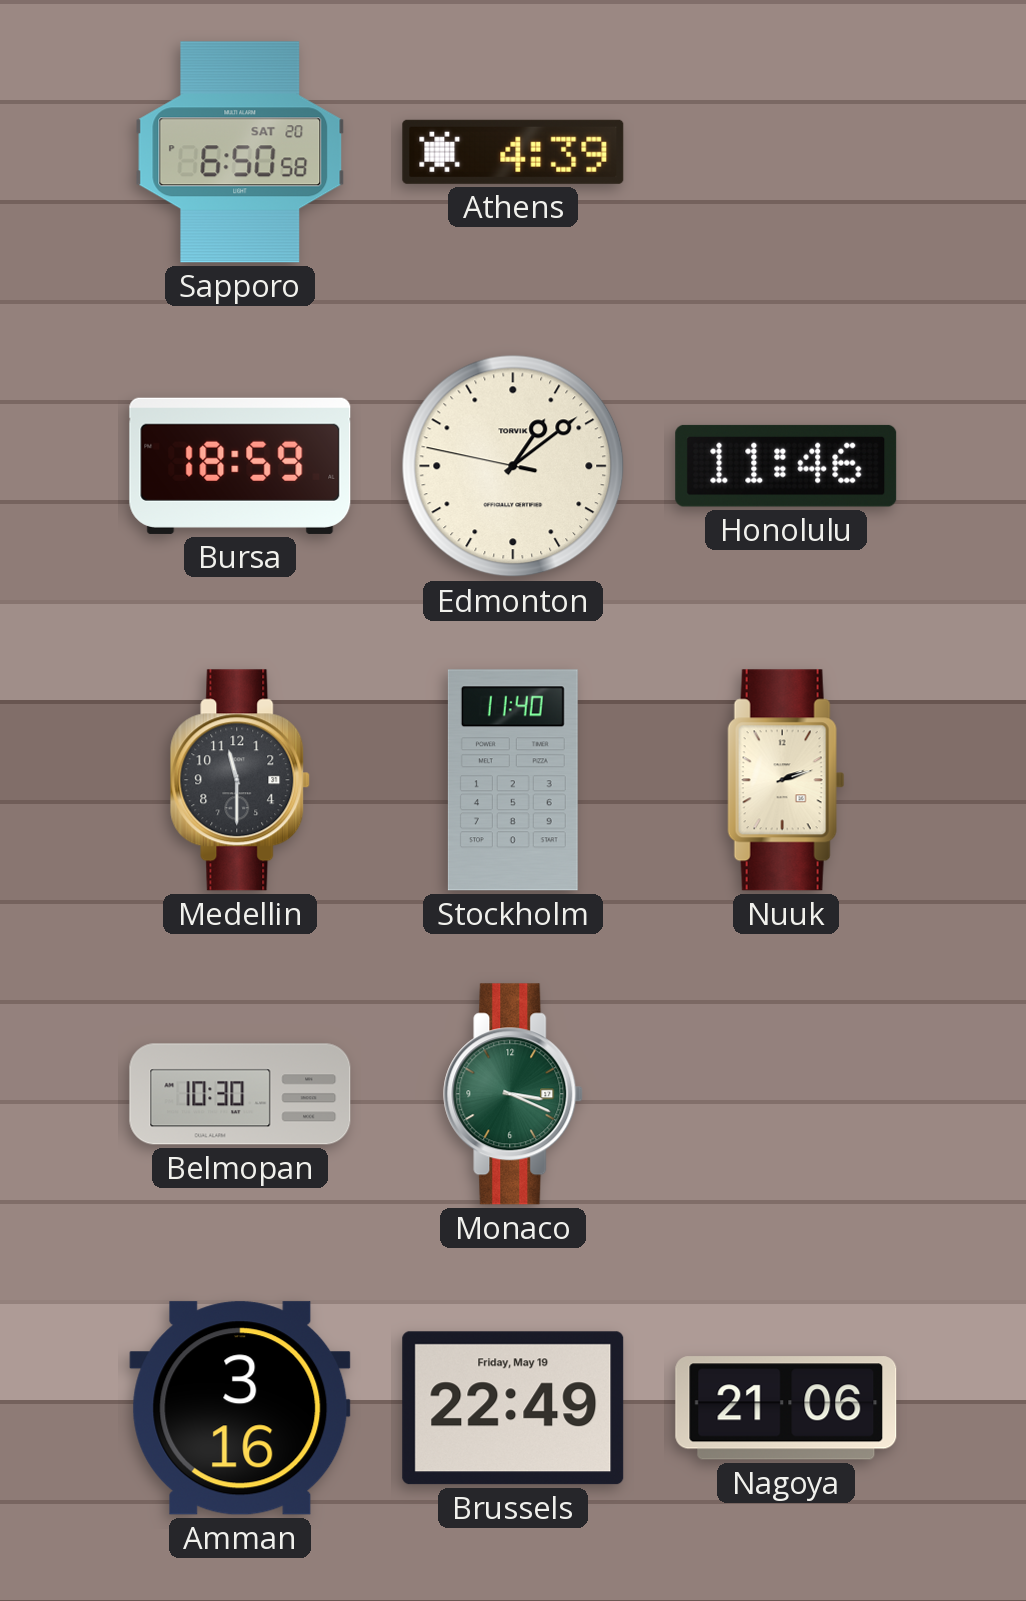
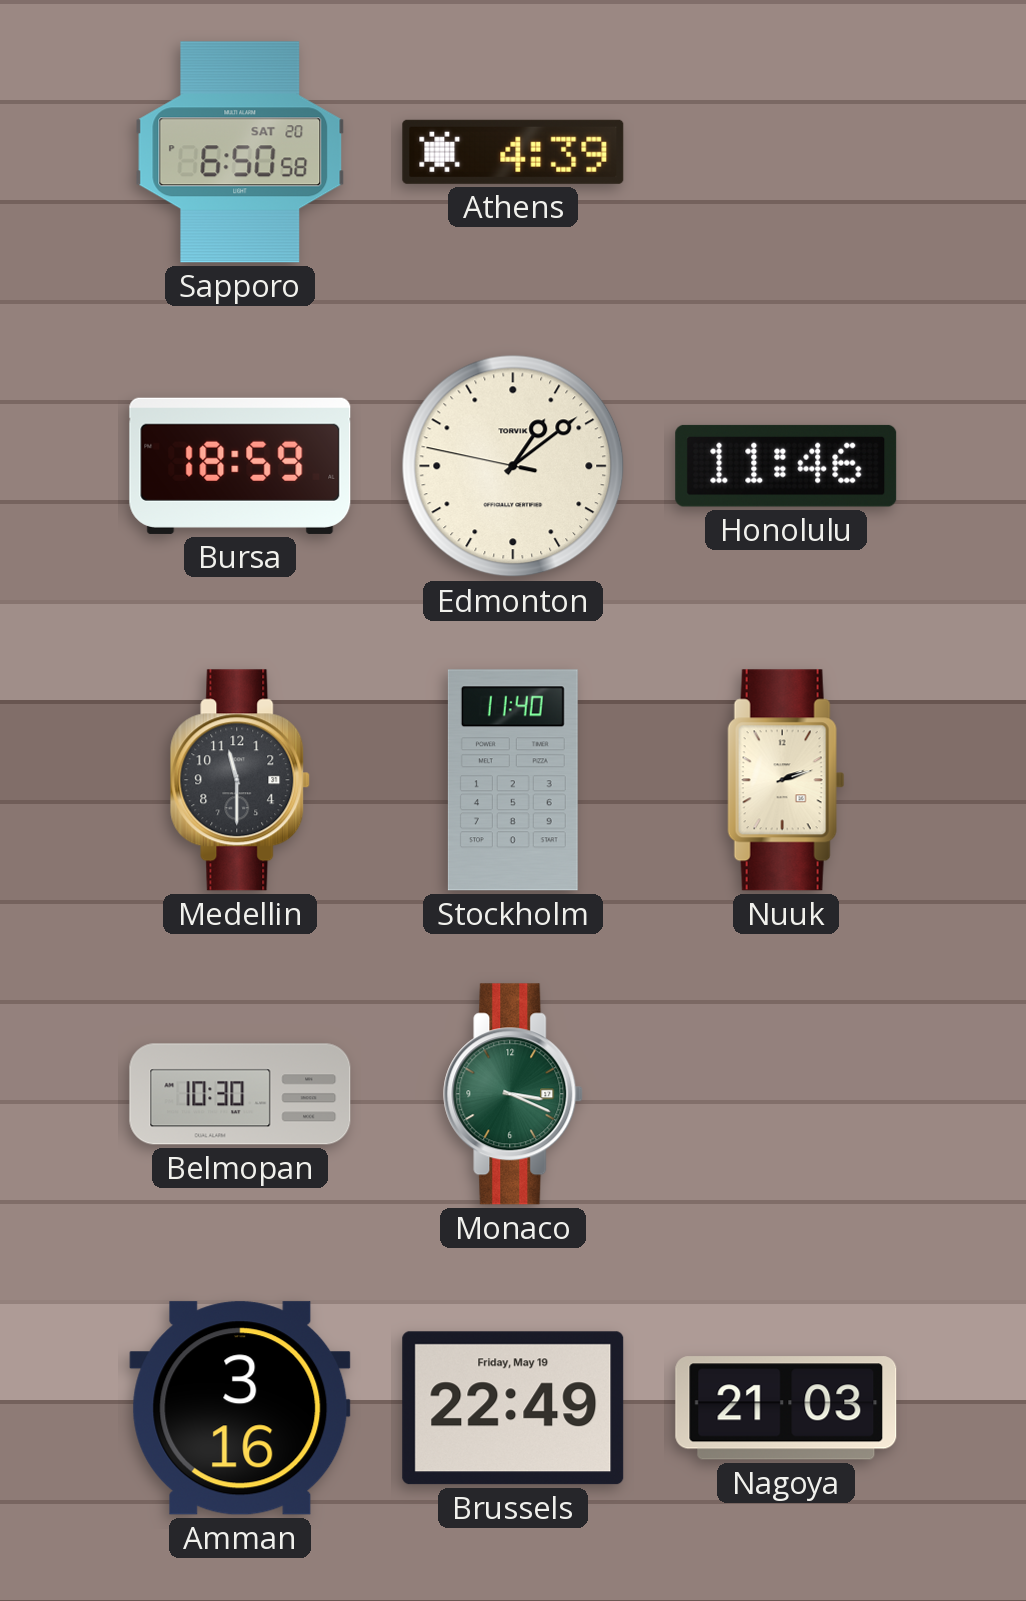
Nagoya: 21:06 -> 21:03
